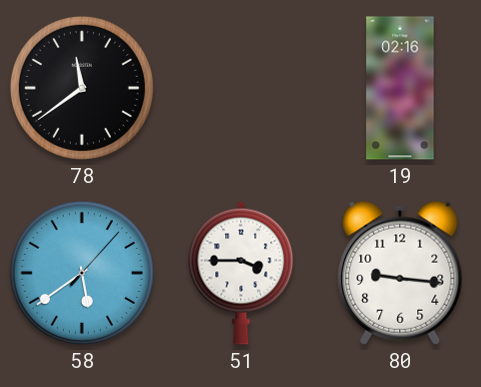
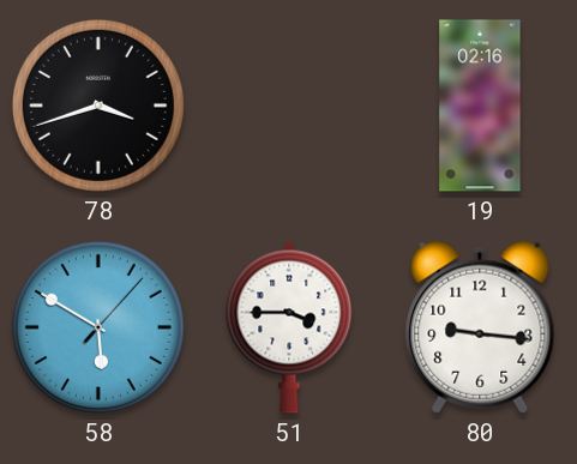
78: 11:39 -> 3:42
58: 5:39 -> 5:50
